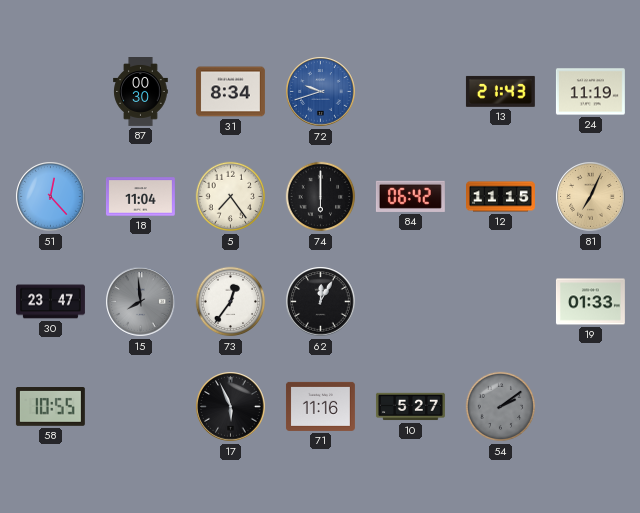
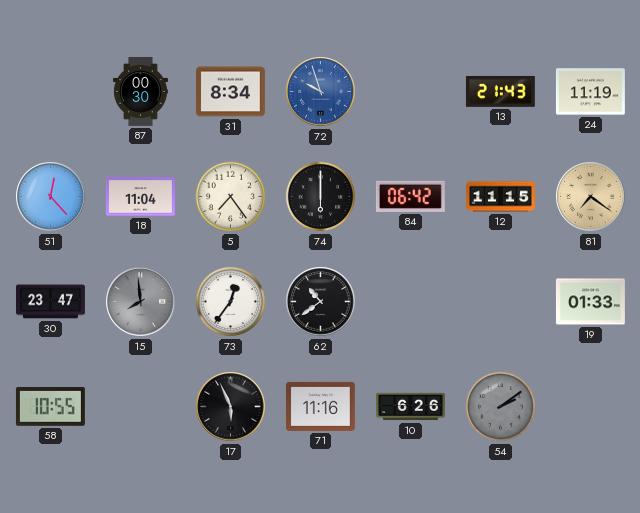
72: 9:42 -> 9:57
81: 7:04 -> 7:21
62: 12:05 -> 10:39
10: 5:27 -> 6:26
